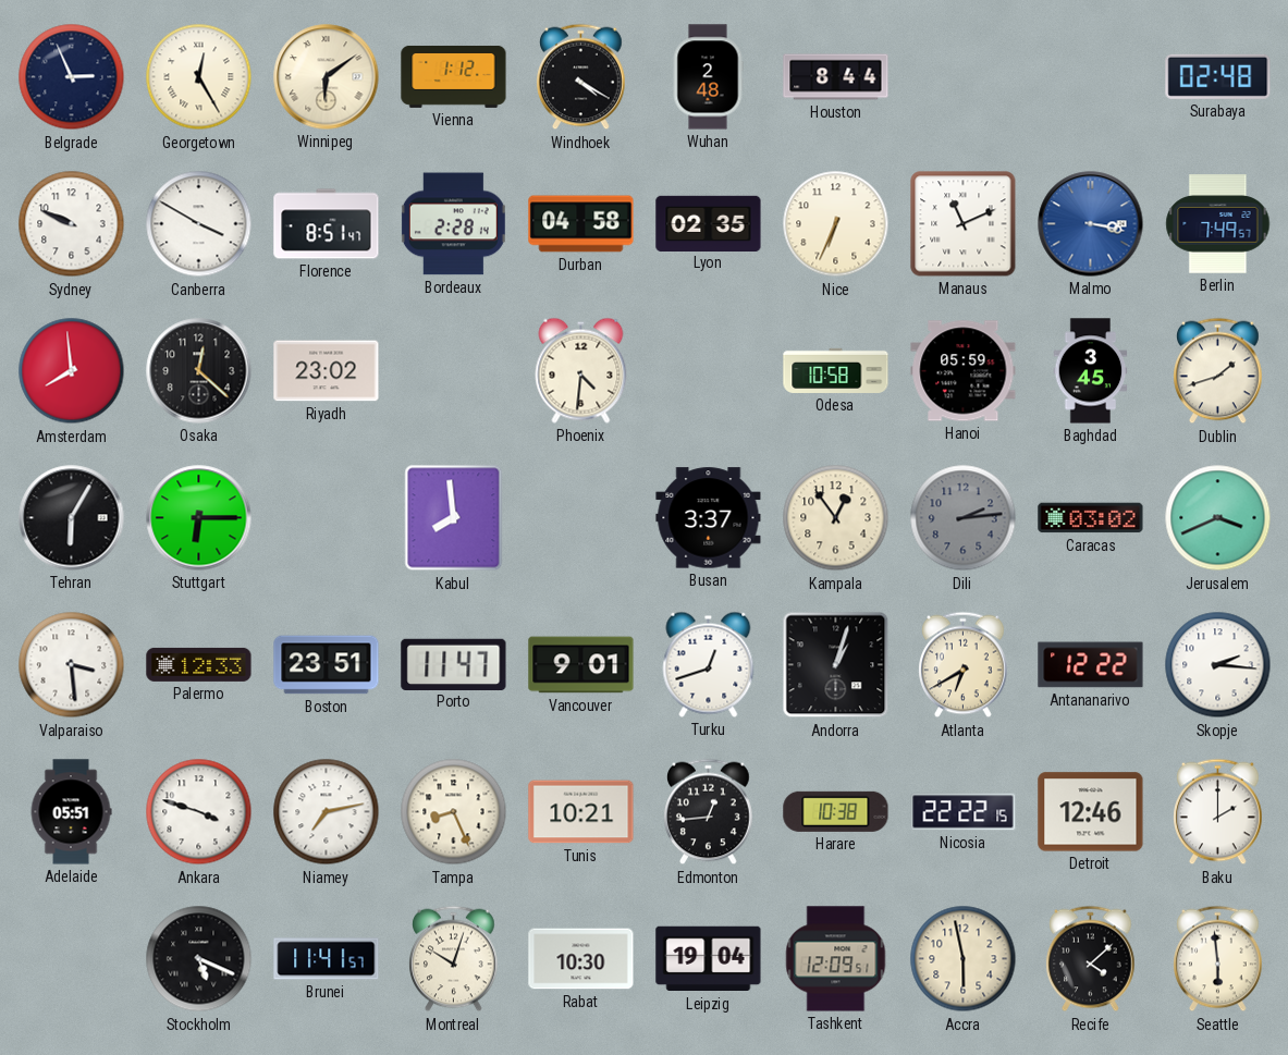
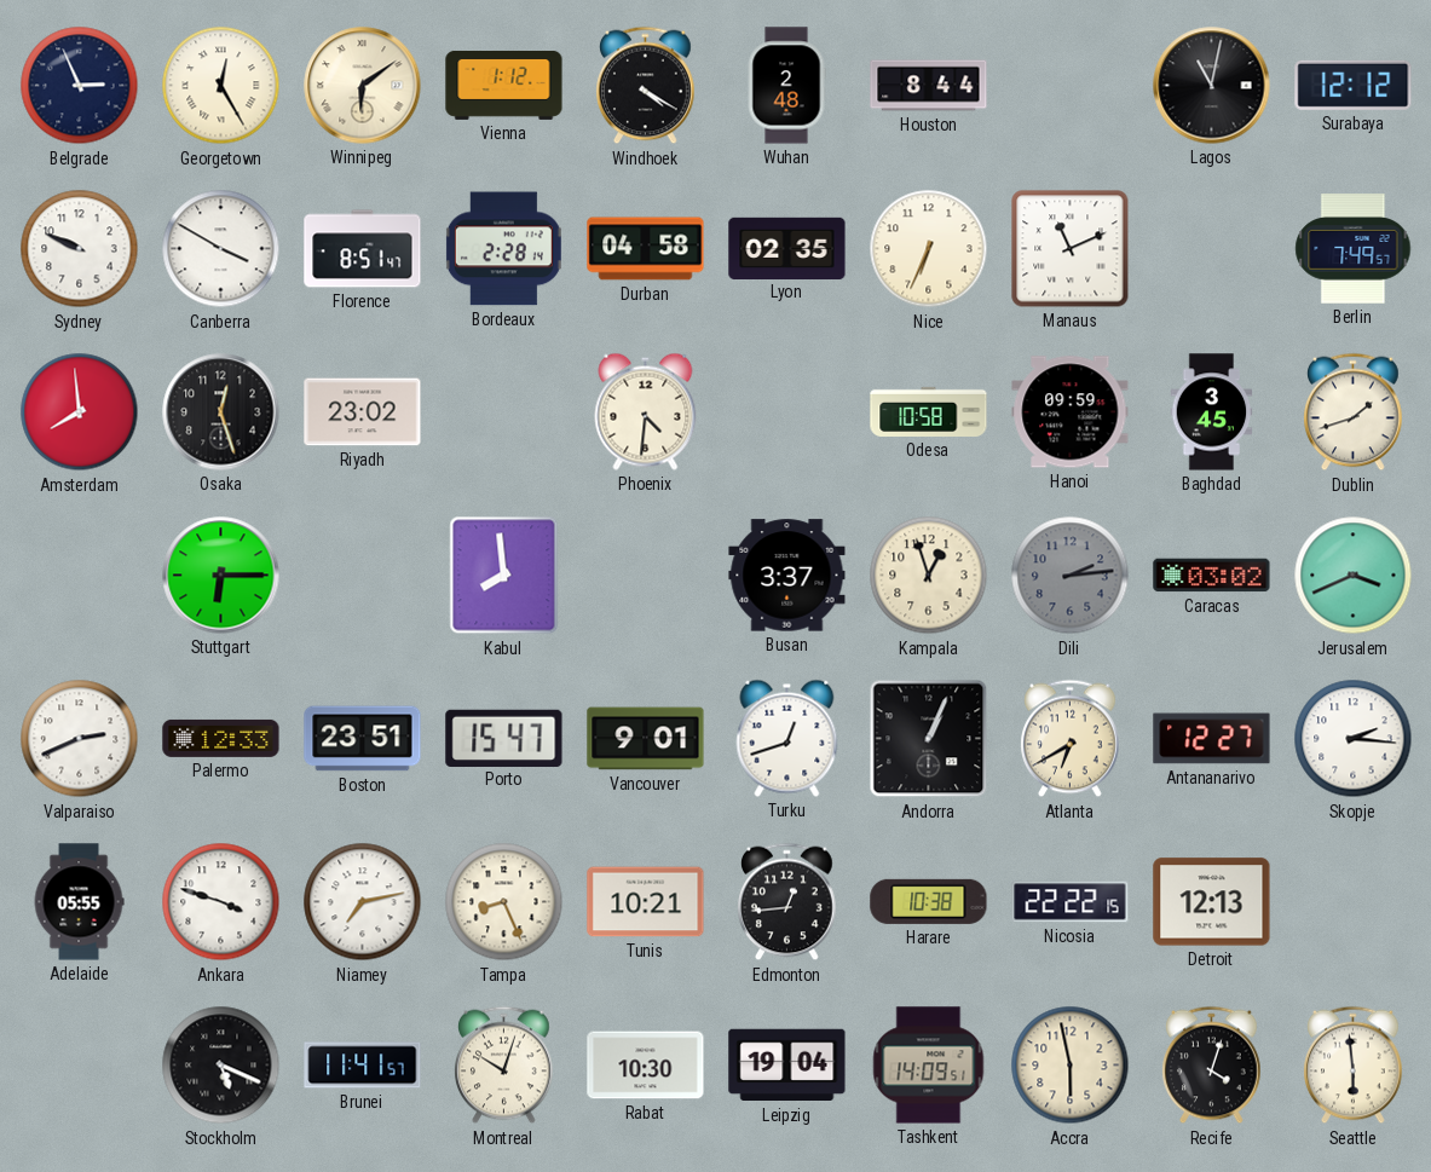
Lagos: none -> 11:02
Surabaya: 02:48 -> 12:12
Malmo: 3:17 -> none
Osaka: 12:22 -> 12:27
Hanoi: 05:59 -> 09:59
Tehran: 6:05 -> none
Kampala: 12:54 -> 12:57
Valparaiso: 3:29 -> 2:41
Porto: 11:47 -> 15:47
Andorra: 1:03 -> 1:04
Antananarivo: 12:22 -> 12:27
Adelaide: 05:51 -> 05:55
Detroit: 12:46 -> 12:13
Baku: 2:00 -> none
Tashkent: 12:09 -> 14:09
Recife: 4:08 -> 4:03
